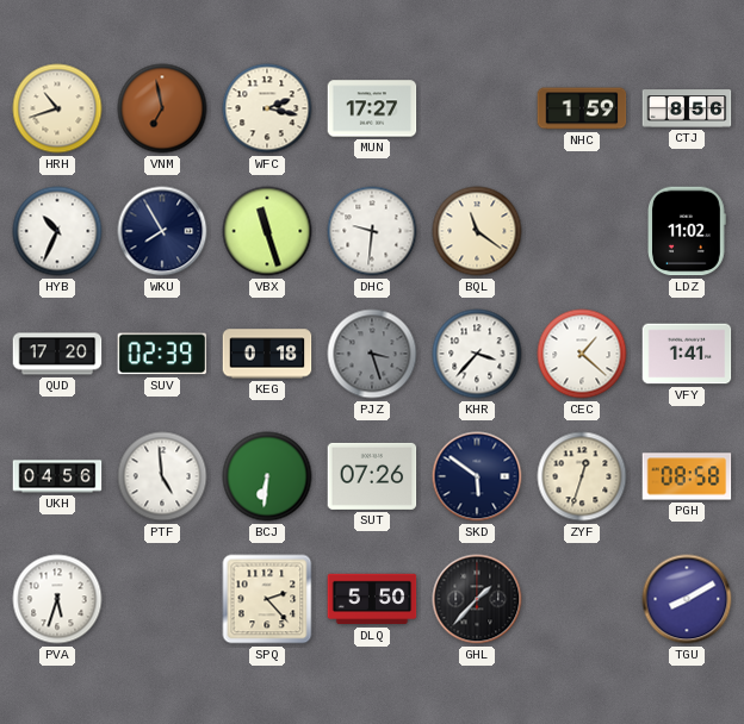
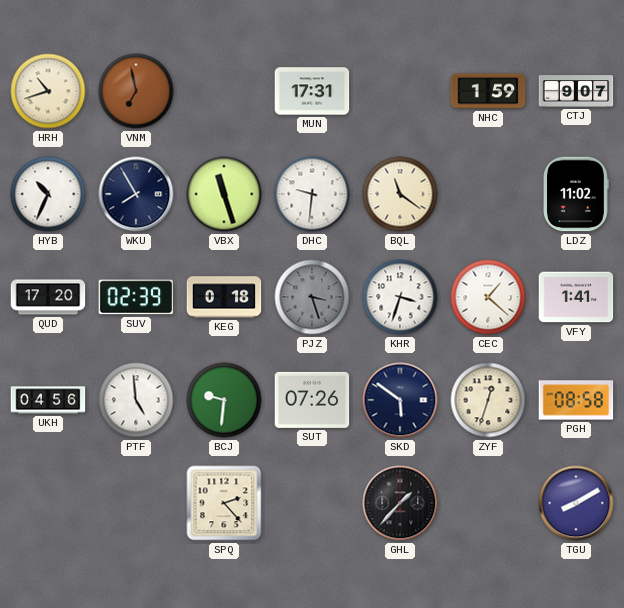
WFC: 2:17 -> none
MUN: 17:27 -> 17:31
CTJ: 8:56 -> 9:07
KHR: 3:37 -> 3:33
BCJ: 6:31 -> 9:31
PVA: 5:33 -> none
DLQ: 5:50 -> none
